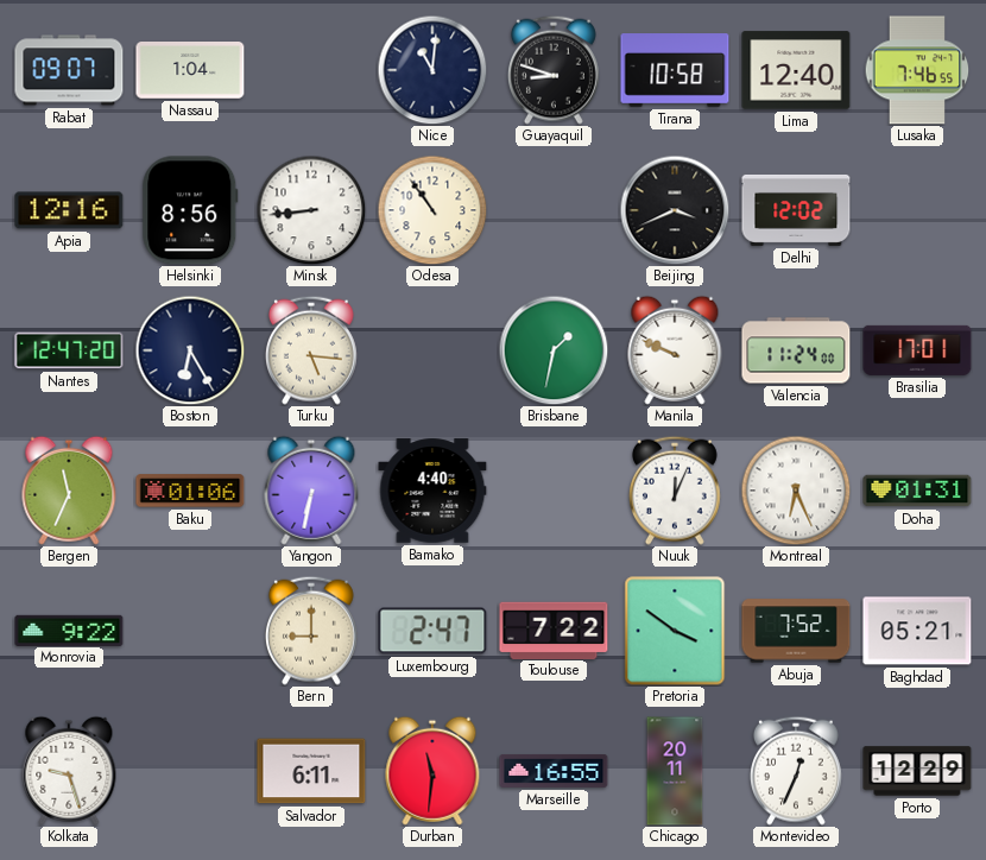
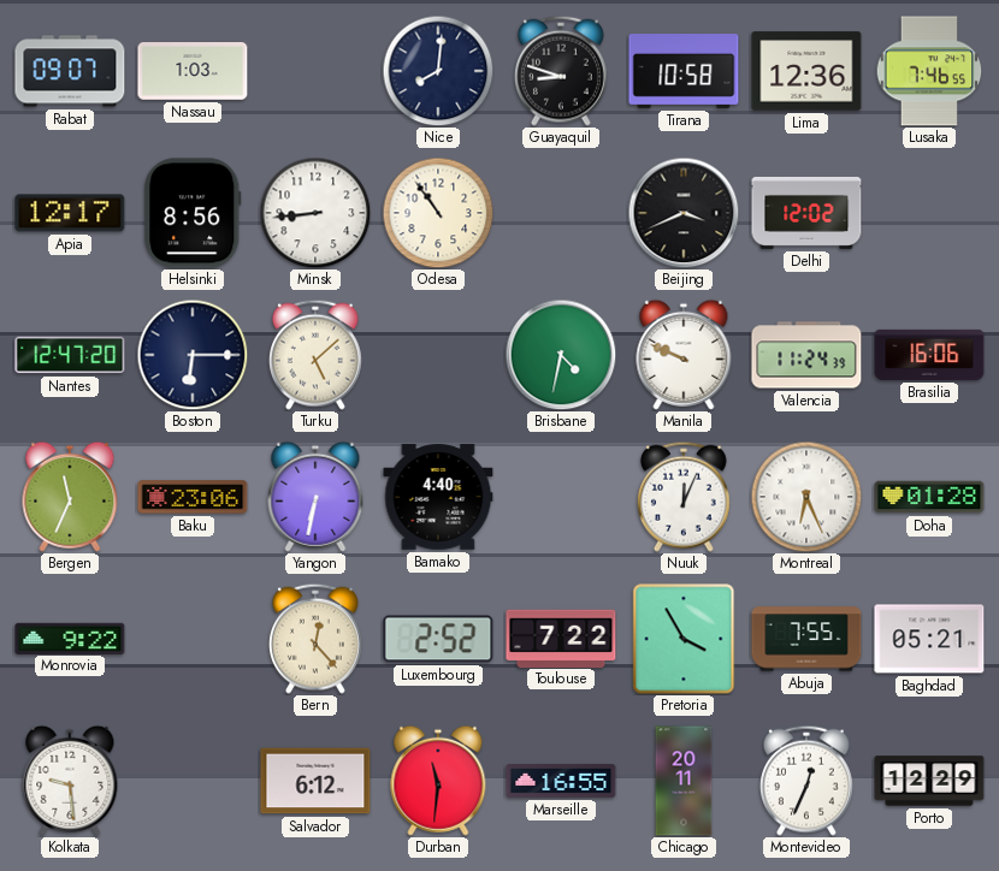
Nassau: 1:04 -> 1:03
Nice: 11:01 -> 8:01
Lima: 12:40 -> 12:36
Apia: 12:16 -> 12:17
Boston: 6:25 -> 6:15
Turku: 5:16 -> 5:08
Brisbane: 1:32 -> 4:32
Valencia: 11:24:00 -> 11:24:39
Brasilia: 17:01 -> 16:06
Baku: 01:06 -> 23:06
Doha: 01:31 -> 01:28
Bern: 9:00 -> 12:23
Luxembourg: 2:47 -> 2:52
Pretoria: 3:51 -> 3:55
Abuja: 7:52 -> 7:55
Kolkata: 9:27 -> 9:29
Salvador: 6:11 -> 6:12
